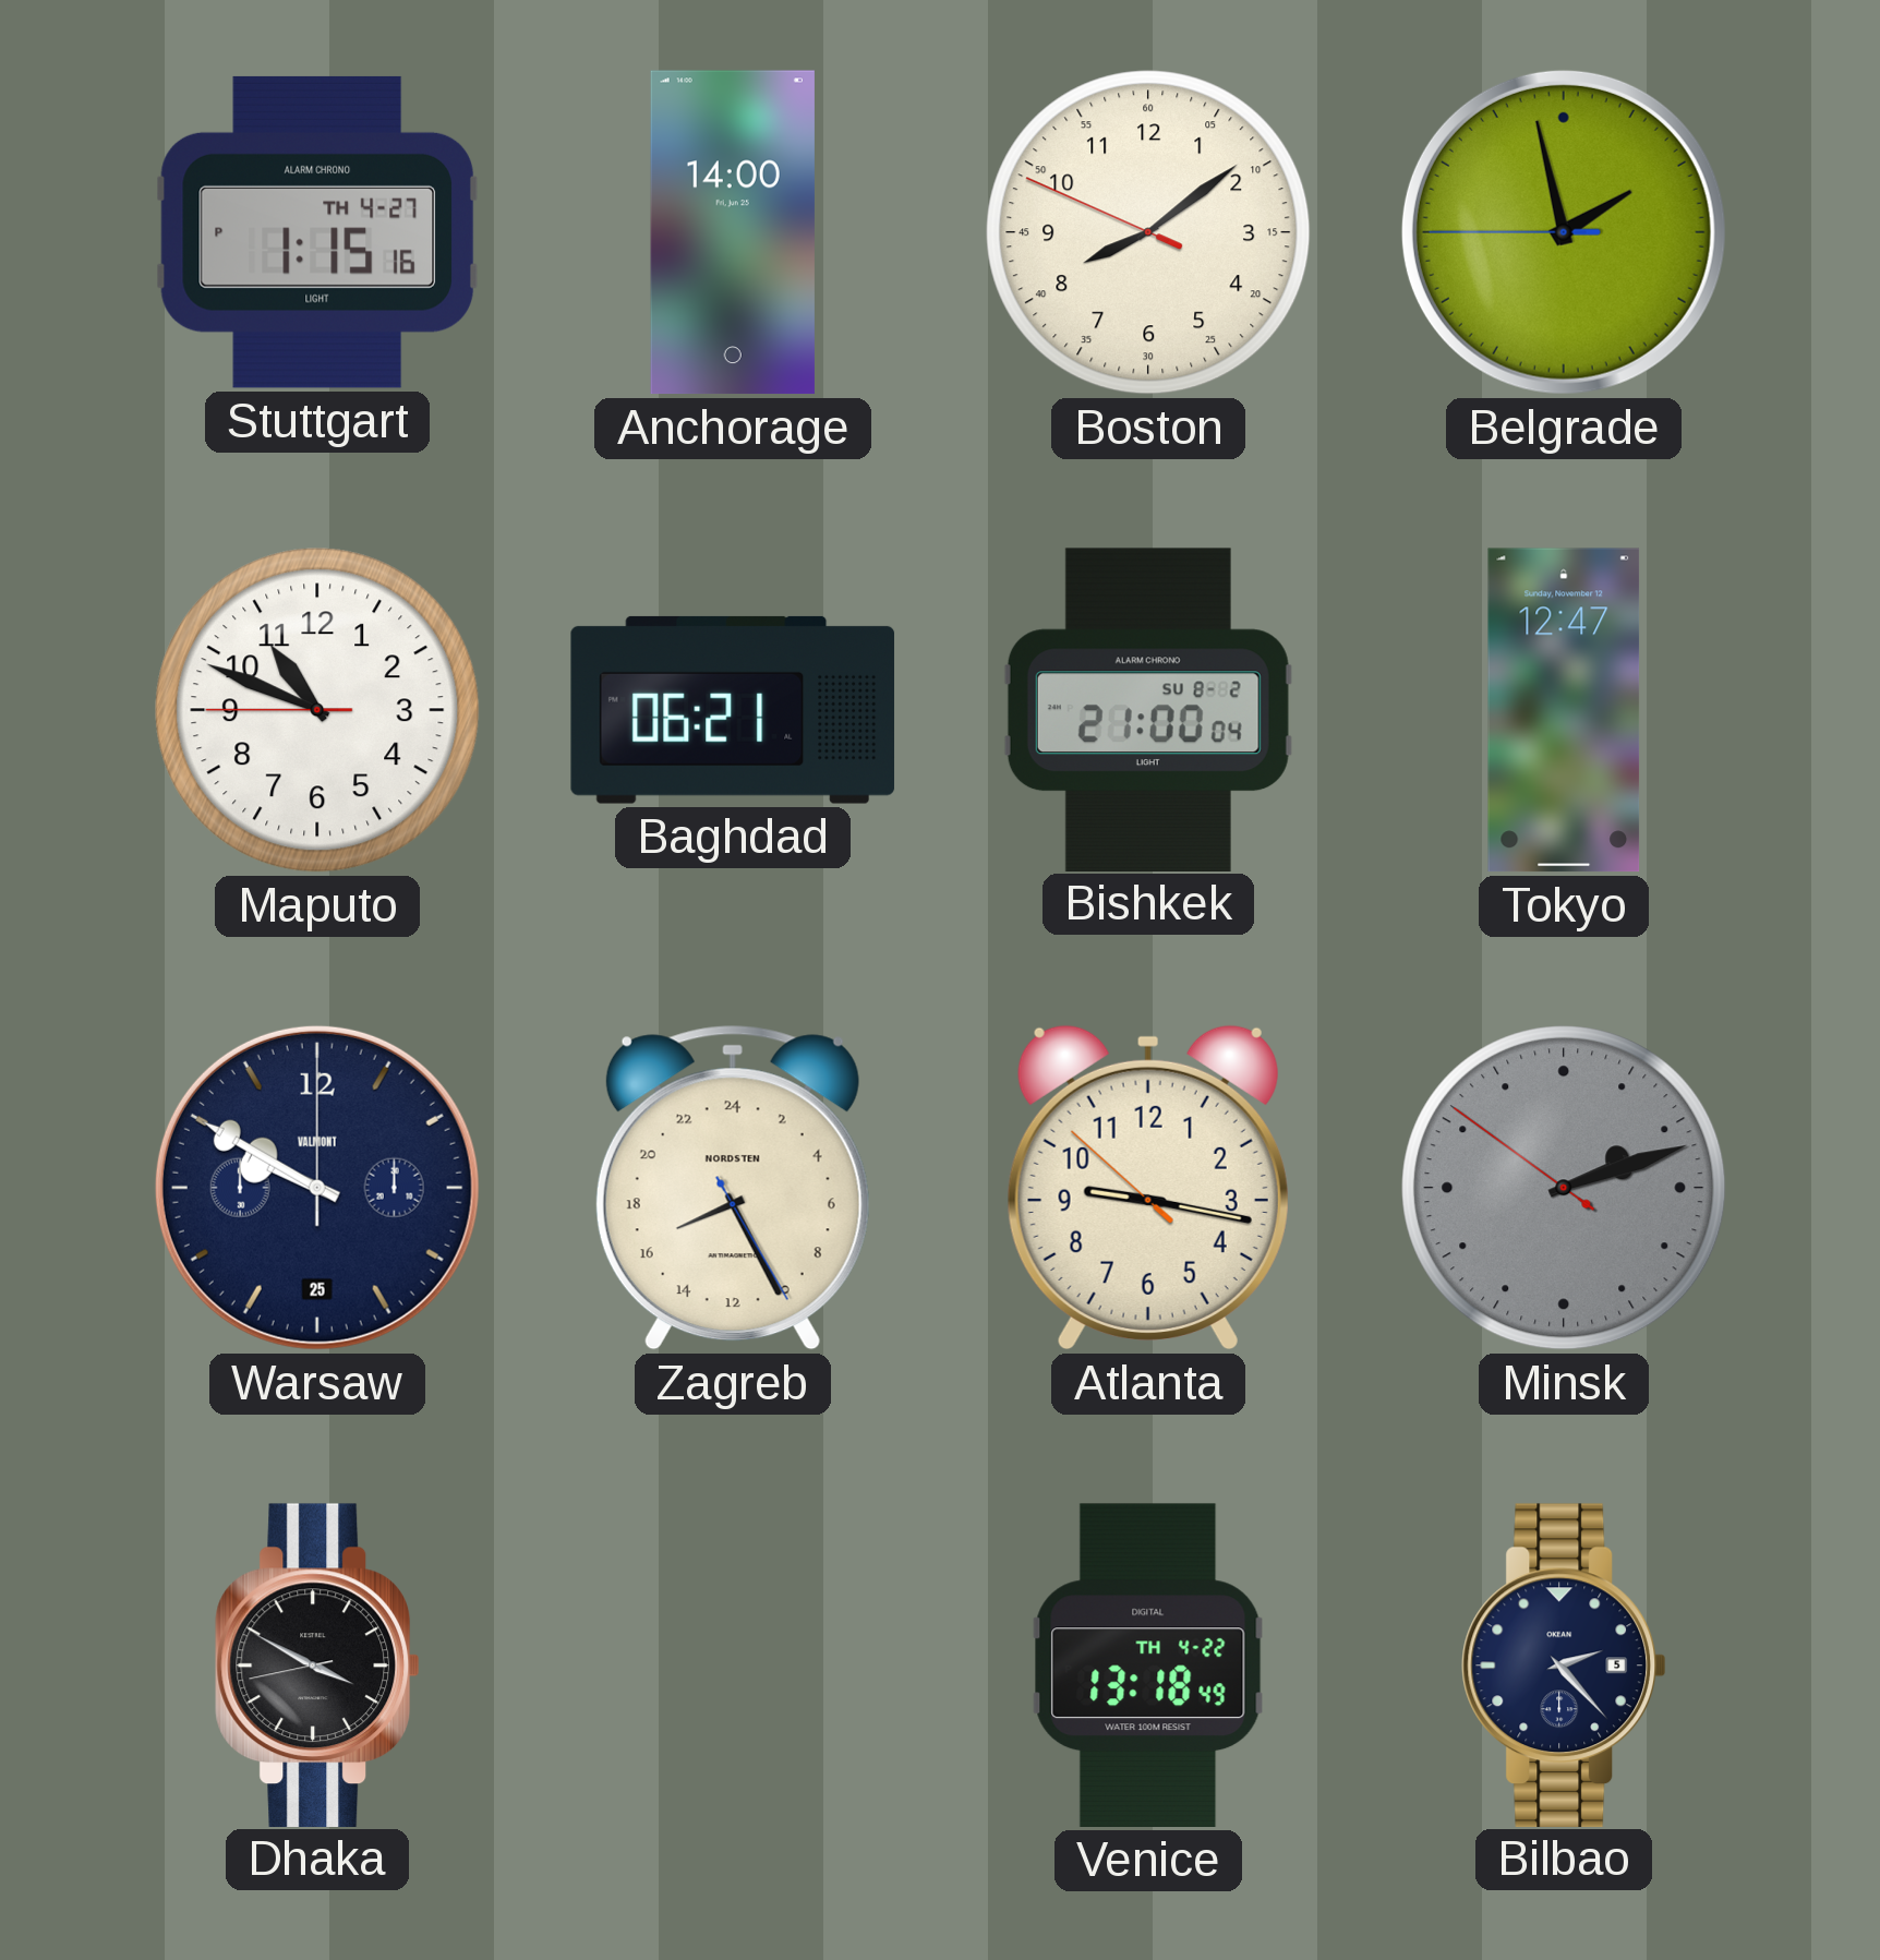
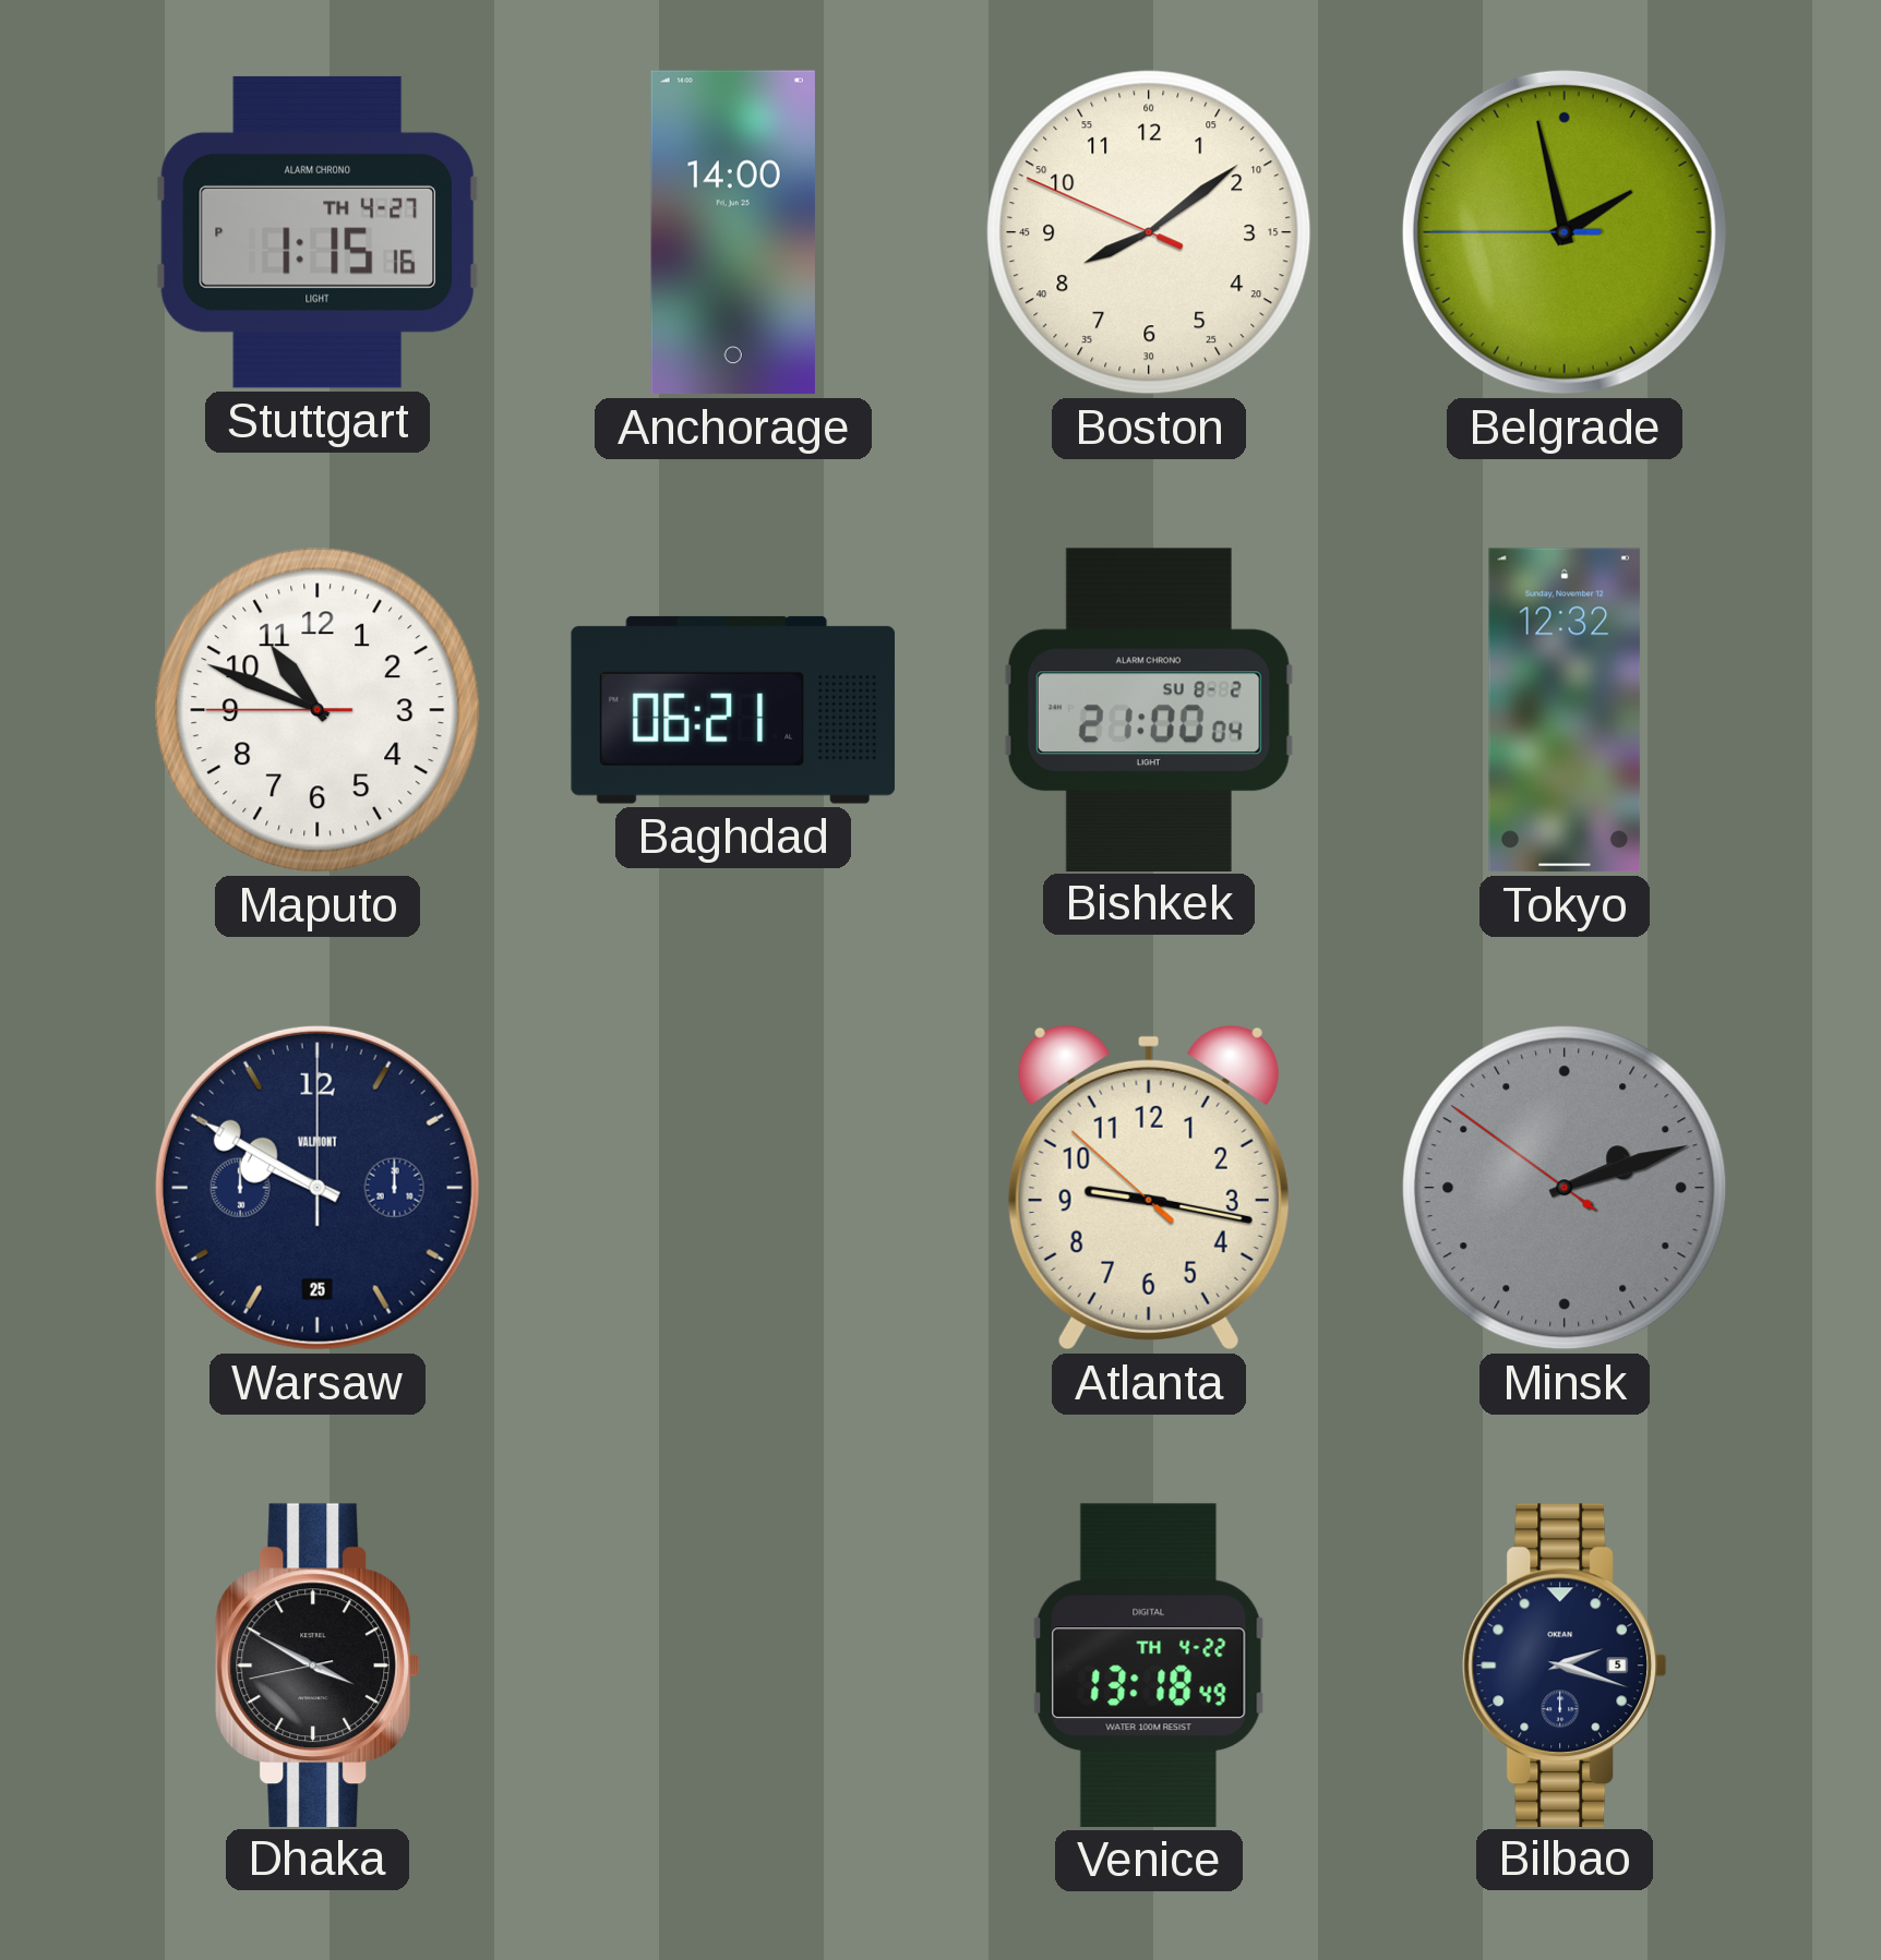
Tokyo: 12:47 -> 12:32
Zagreb: 16:25 -> none
Bilbao: 2:23 -> 2:18
